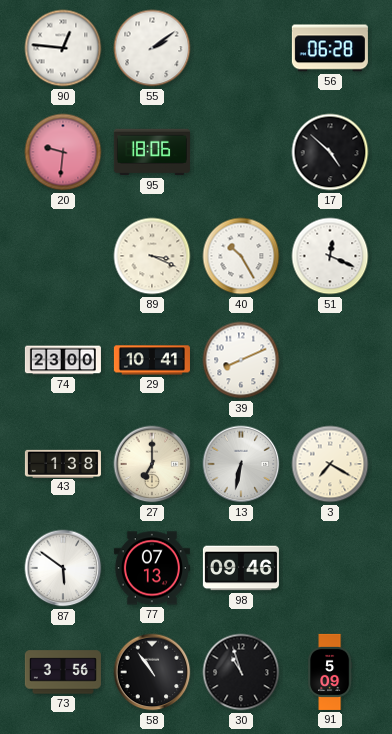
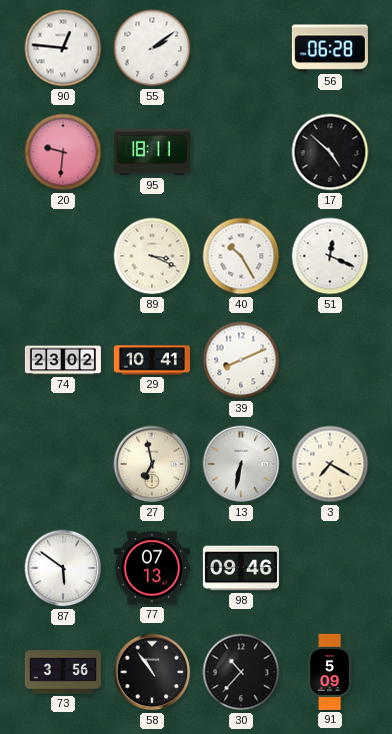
95: 18:06 -> 18:11
74: 23:00 -> 23:02
43: 1:38 -> none
27: 7:00 -> 6:58
30: 10:57 -> 10:37
